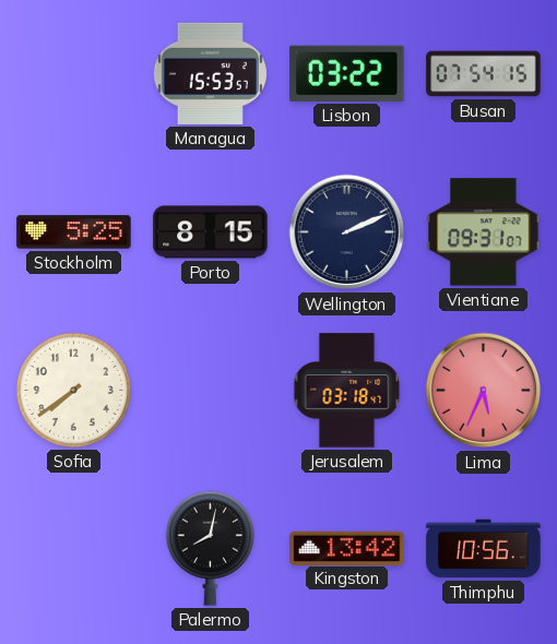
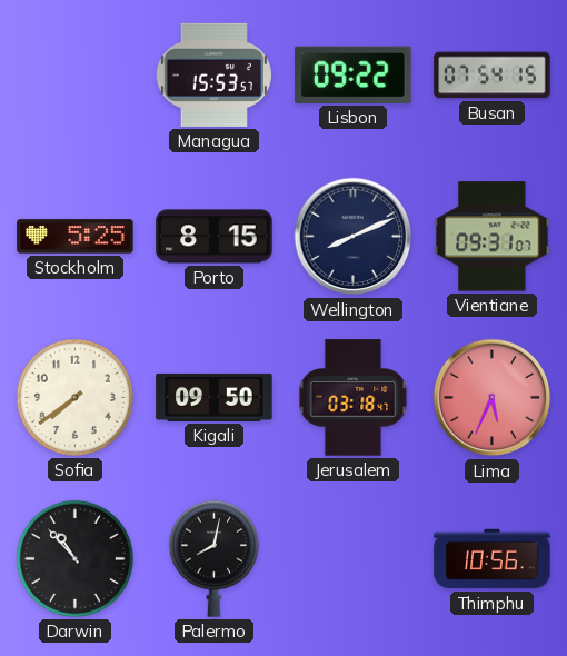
Lisbon: 03:22 -> 09:22
Wellington: 2:11 -> 8:11
Kigali: none -> 09:50
Darwin: none -> 10:53
Kingston: 13:42 -> none
